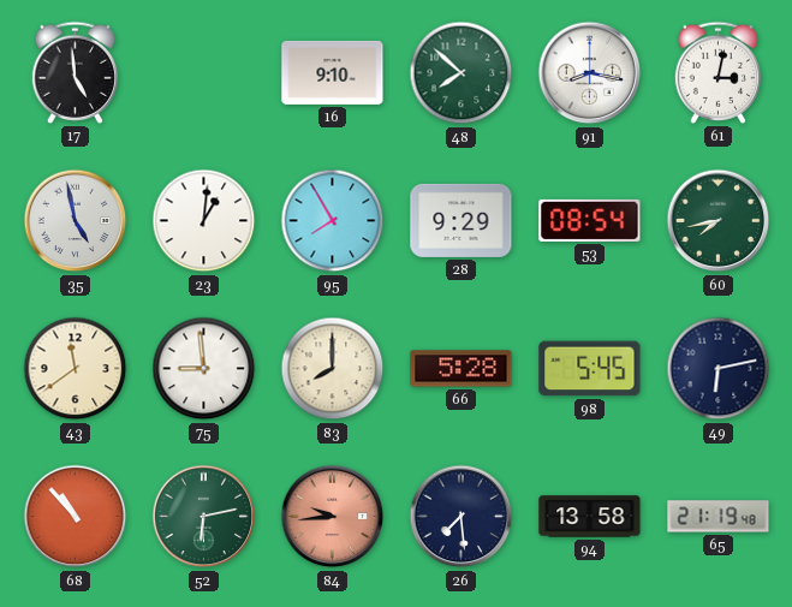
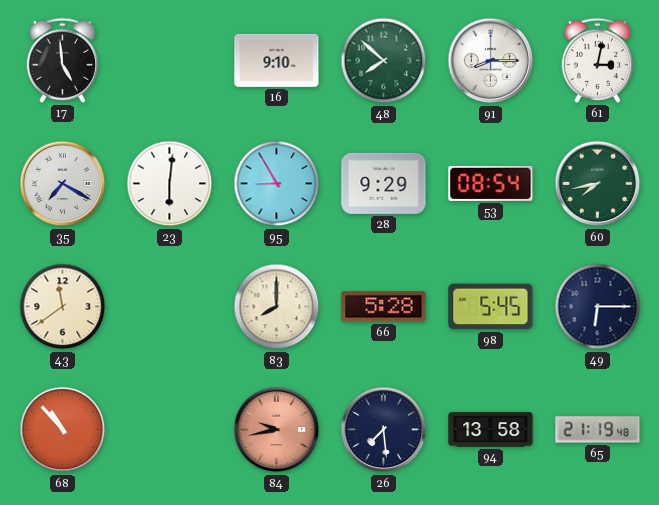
91: 8:17 -> 8:15
35: 4:58 -> 7:20
23: 1:01 -> 6:01
95: 7:55 -> 8:55
75: 8:59 -> none
49: 6:13 -> 6:15
52: 6:13 -> none
84: 9:44 -> 9:43
